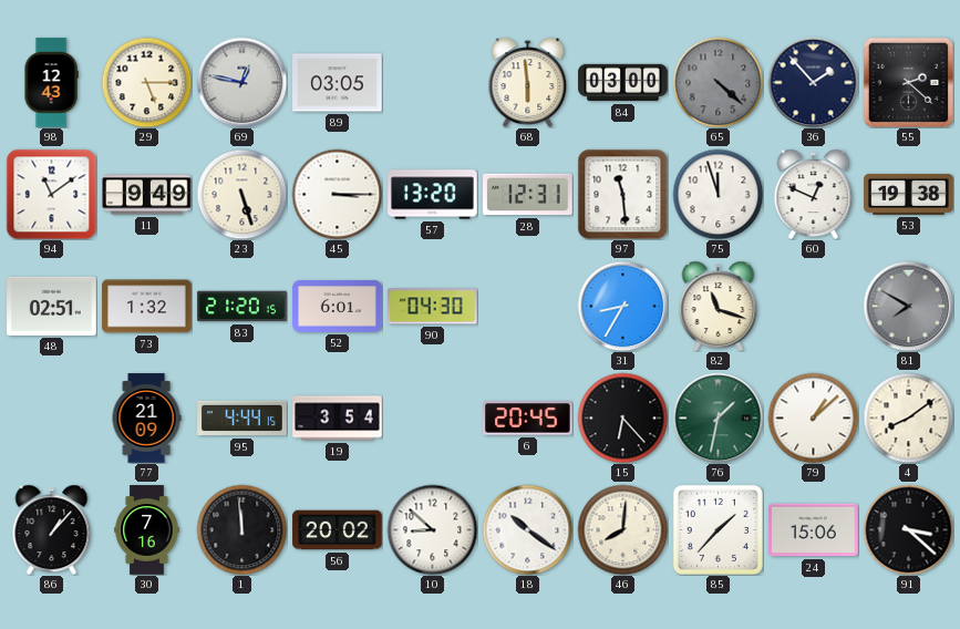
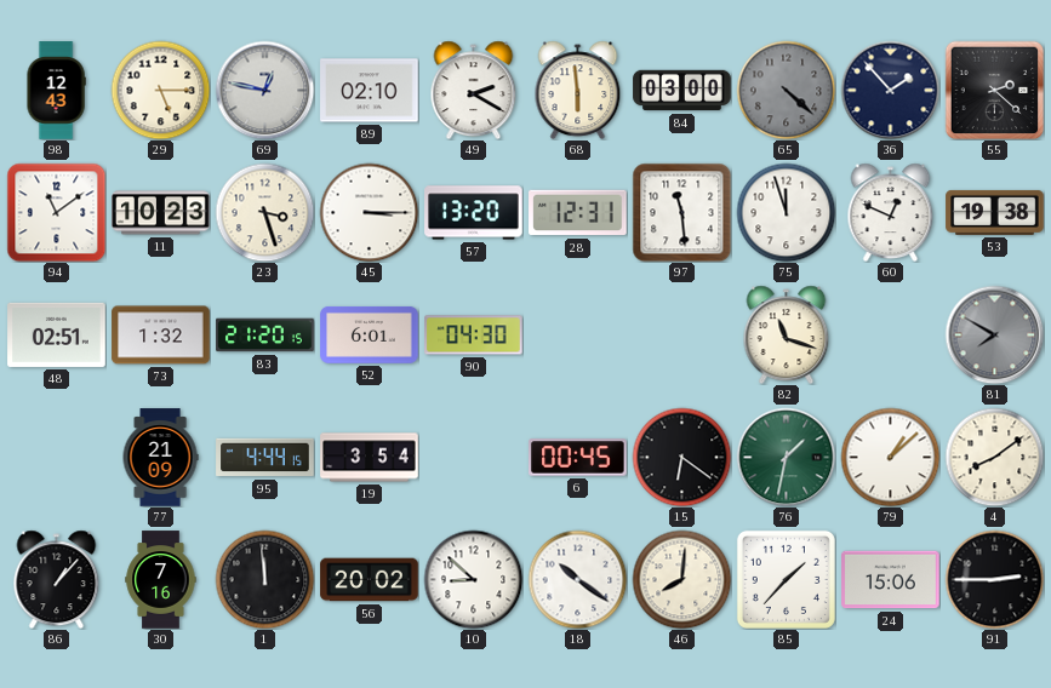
89: 03:05 -> 02:10
49: none -> 2:20
11: 9:49 -> 10:23
23: 5:27 -> 3:27
31: 8:35 -> none
6: 20:45 -> 00:45
15: 6:23 -> 6:21
91: 3:22 -> 2:45
